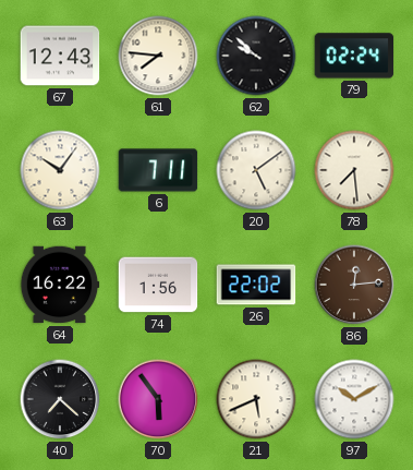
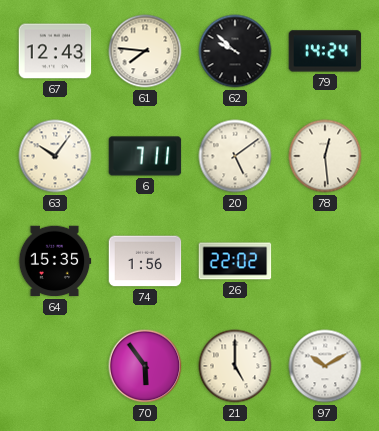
79: 02:24 -> 14:24
78: 7:29 -> 12:29
64: 16:22 -> 15:35
86: 12:14 -> none
40: 7:22 -> none
21: 5:41 -> 5:00
